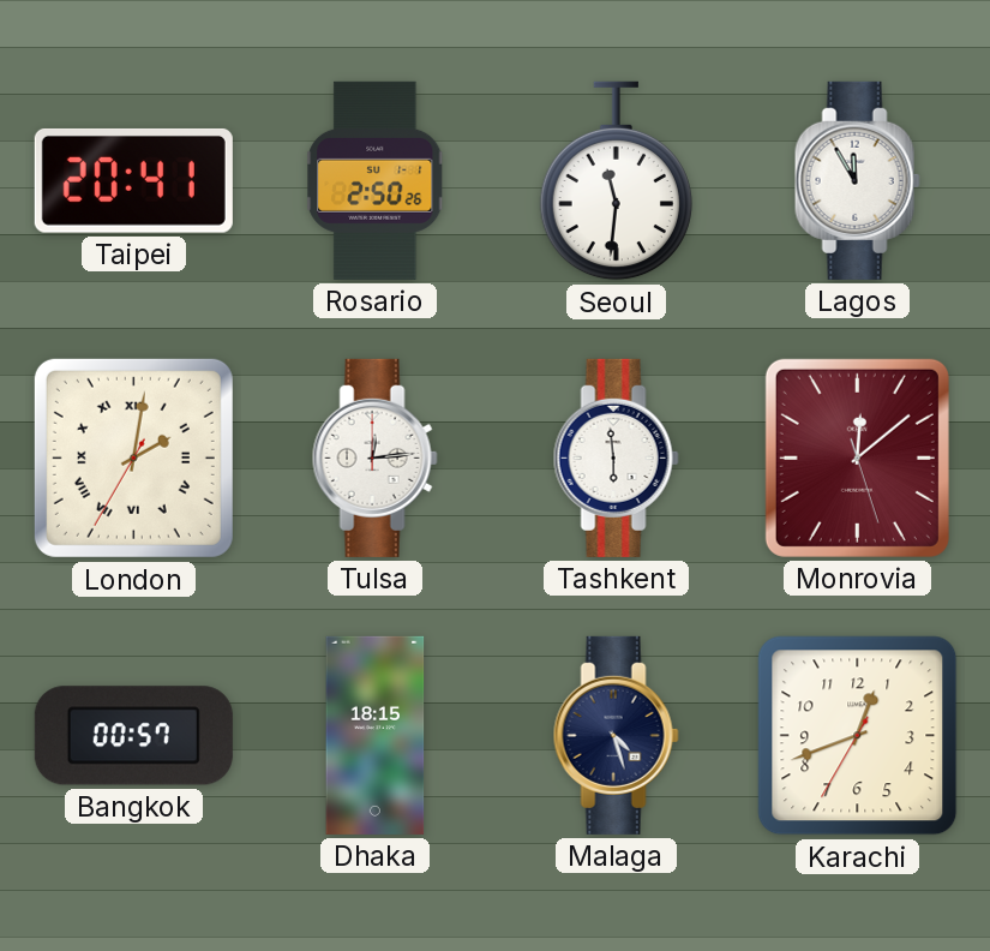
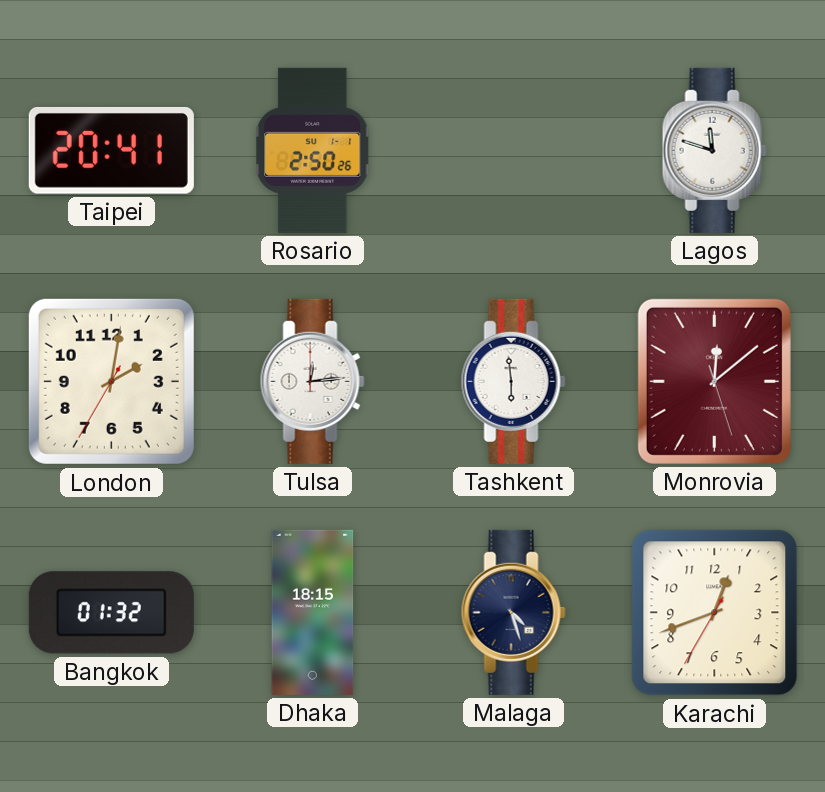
Seoul: 11:31 -> none
Lagos: 11:55 -> 11:48
London numerals: Roman -> Arabic
Bangkok: 00:57 -> 01:32
